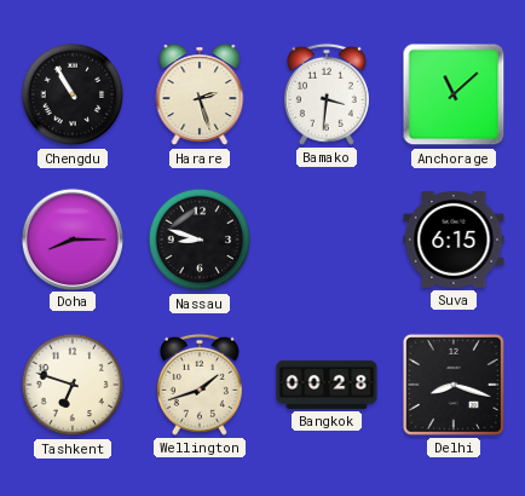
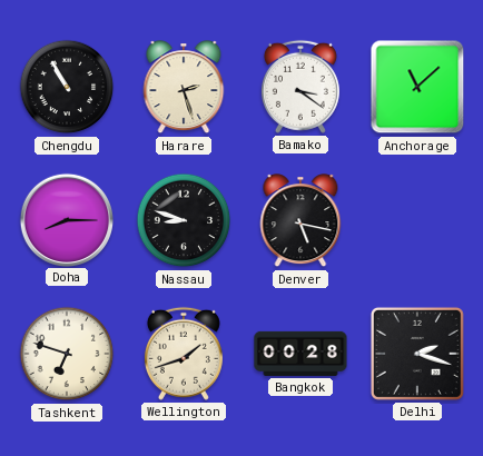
Bamako: 3:31 -> 3:21
Denver: none -> 5:17
Suva: 6:15 -> none
Delhi: 8:18 -> 2:18
